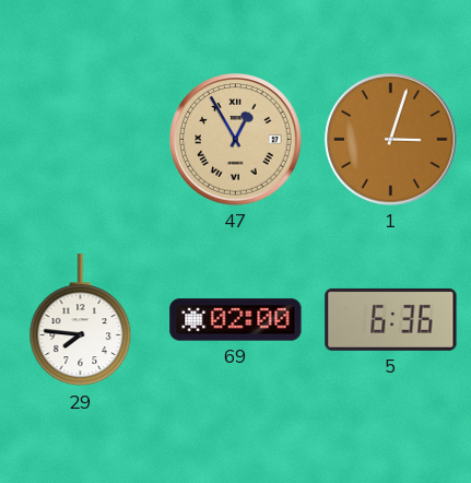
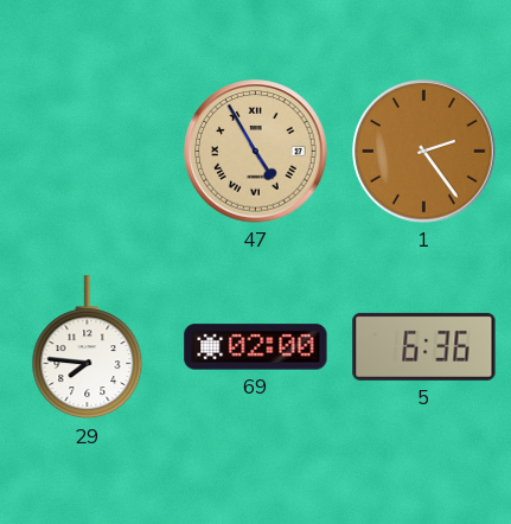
47: 12:55 -> 4:55
1: 3:03 -> 2:24
